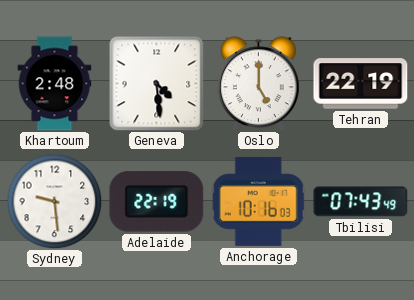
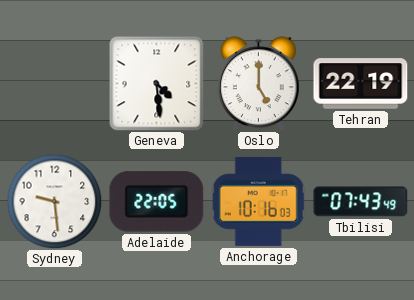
Khartoum: 2:48 -> none
Adelaide: 22:19 -> 22:05
